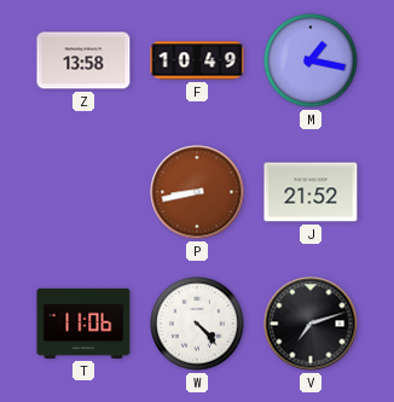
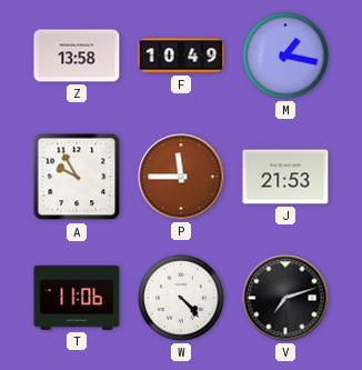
A: none -> 9:55
P: 8:43 -> 11:45
J: 21:52 -> 21:53
